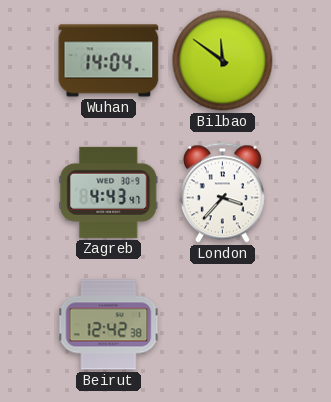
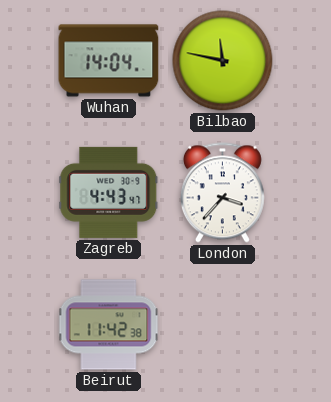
Bilbao: 11:51 -> 11:47
Beirut: 12:42 -> 11:42
